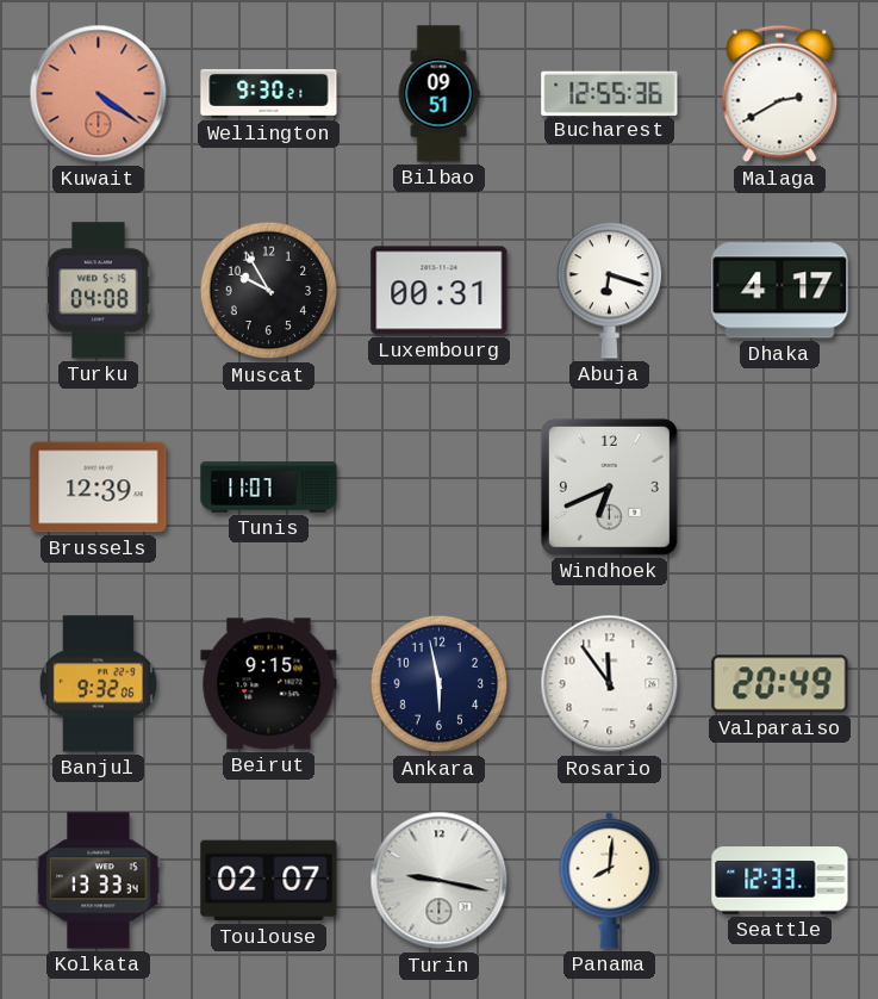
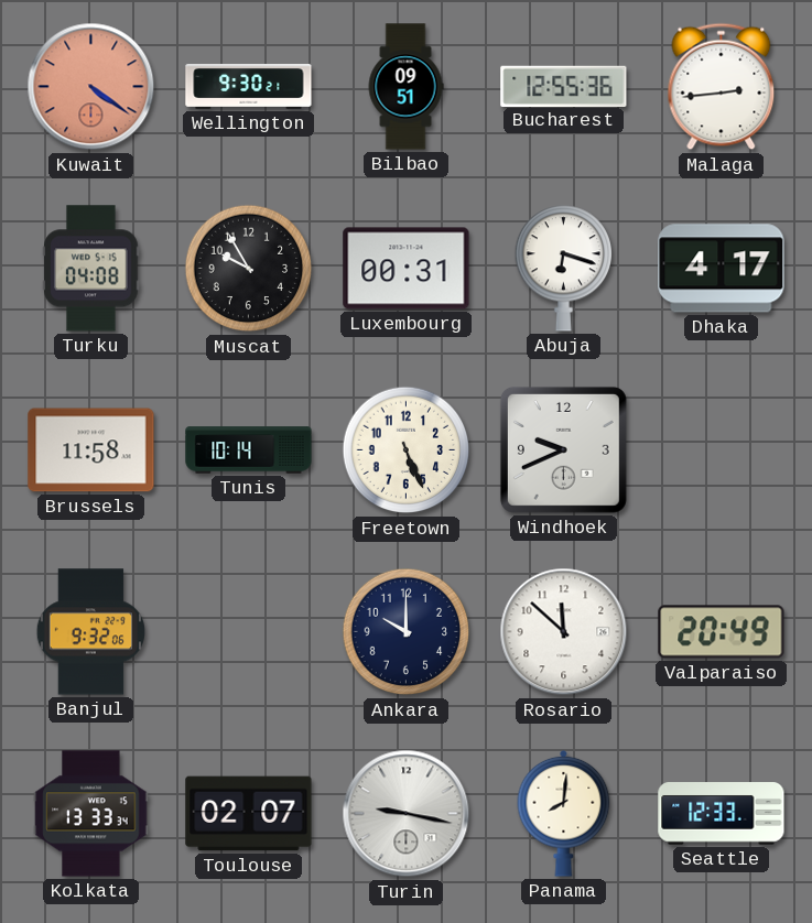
Malaga: 2:40 -> 2:44
Brussels: 12:39 -> 11:58
Tunis: 11:07 -> 10:14
Freetown: none -> 5:26
Windhoek: 6:41 -> 9:41
Beirut: 9:15 -> none
Ankara: 5:58 -> 10:00
Rosario: 11:54 -> 11:52
